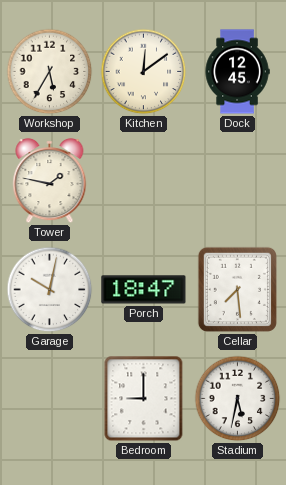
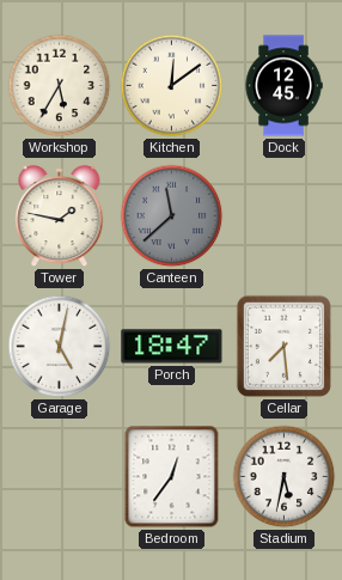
Canteen: none -> 11:38
Garage: 10:02 -> 5:02
Bedroom: 9:00 -> 12:36
